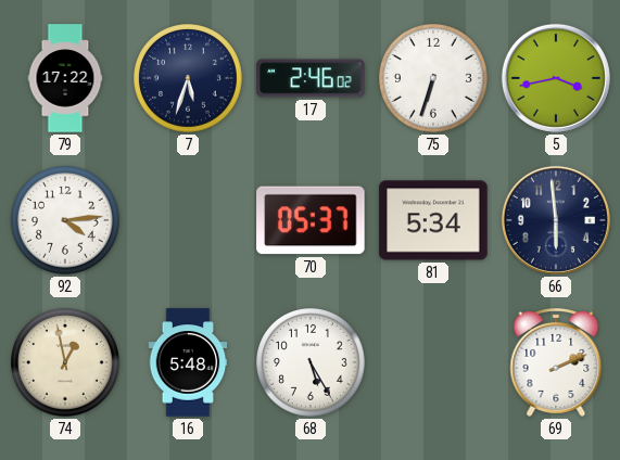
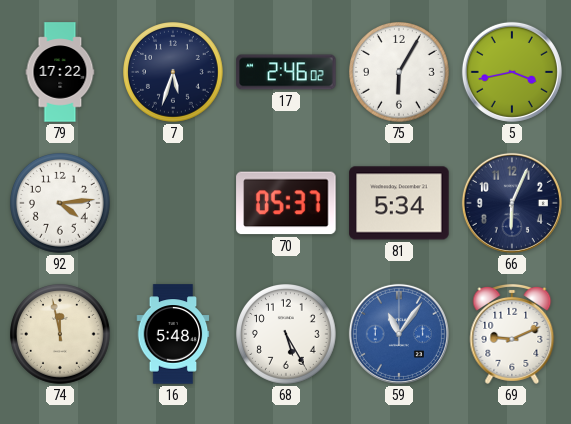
75: 6:33 -> 6:05
66: 5:59 -> 6:04
74: 12:58 -> 11:58
59: none -> 11:06
69: 2:11 -> 9:11
